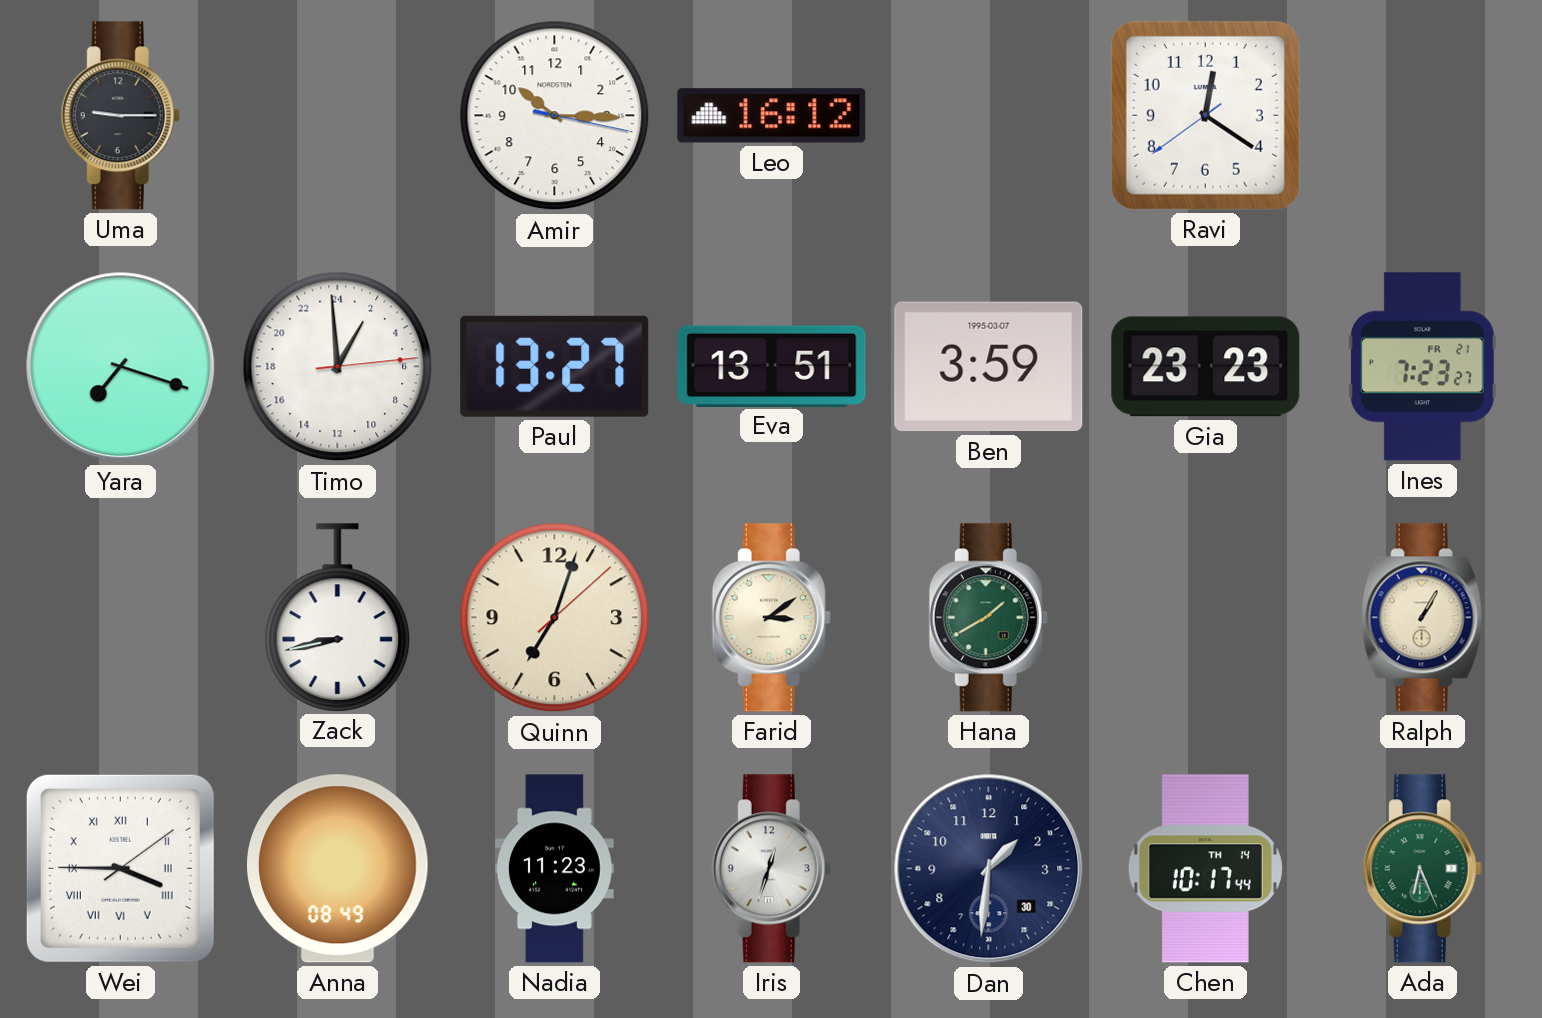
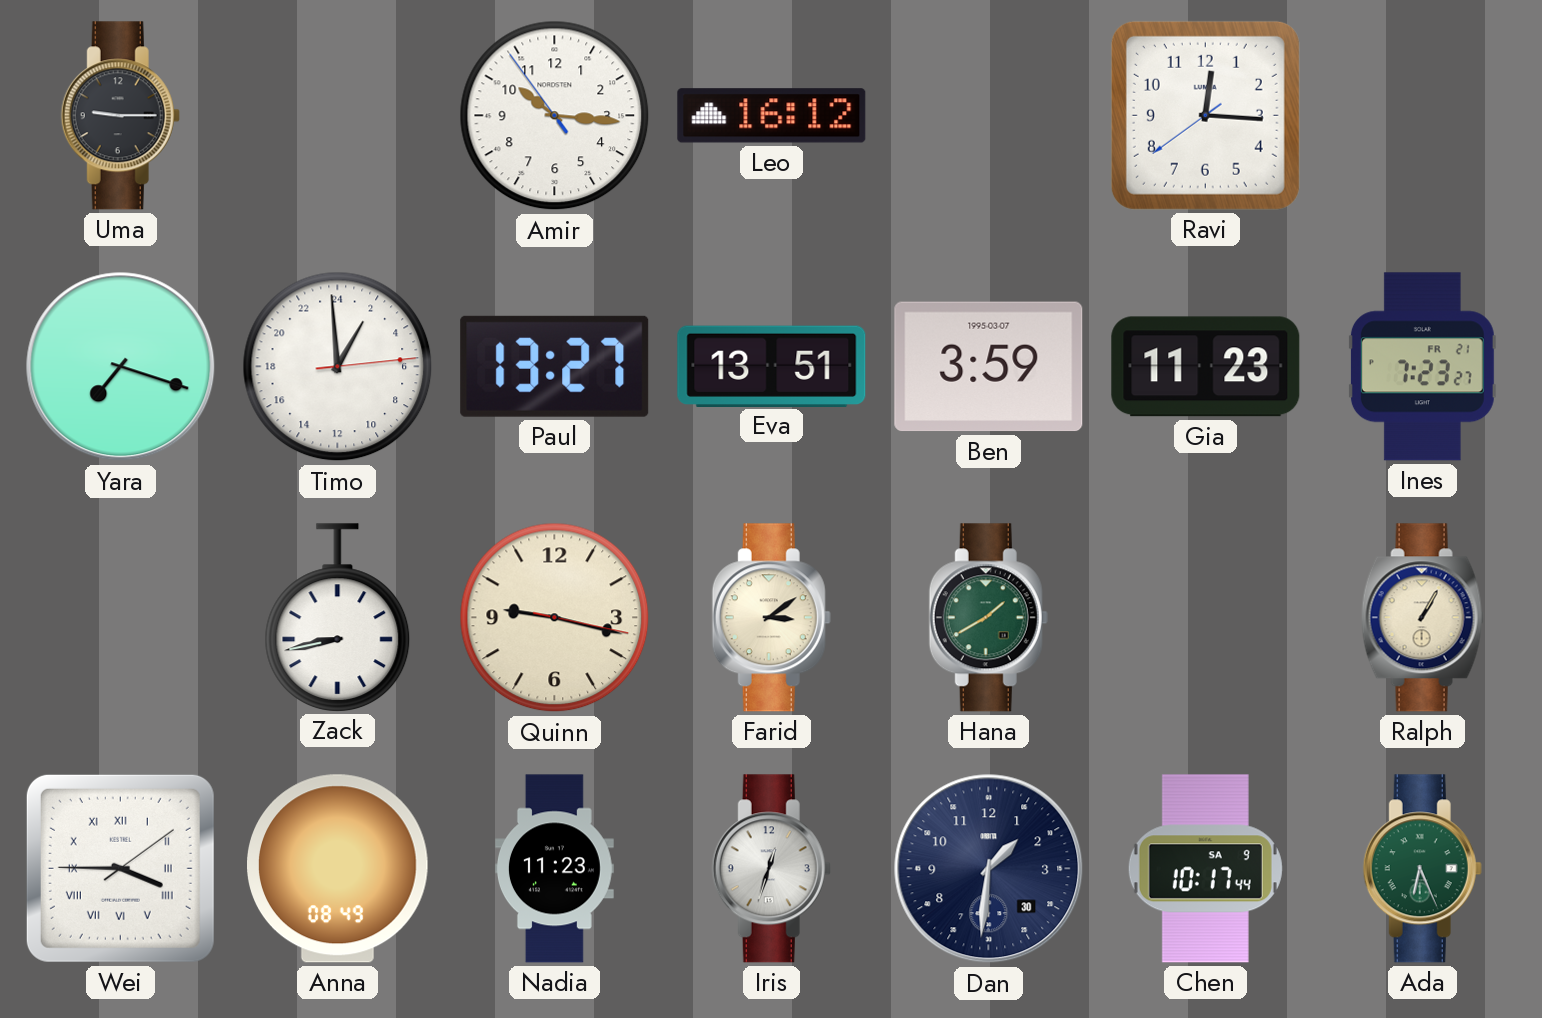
Amir: 10:15:17 -> 10:15:54
Ravi: 12:20 -> 12:15
Gia: 23:23 -> 11:23
Quinn: 7:03 -> 9:17
Chen date: TH 14 -> SA 9
